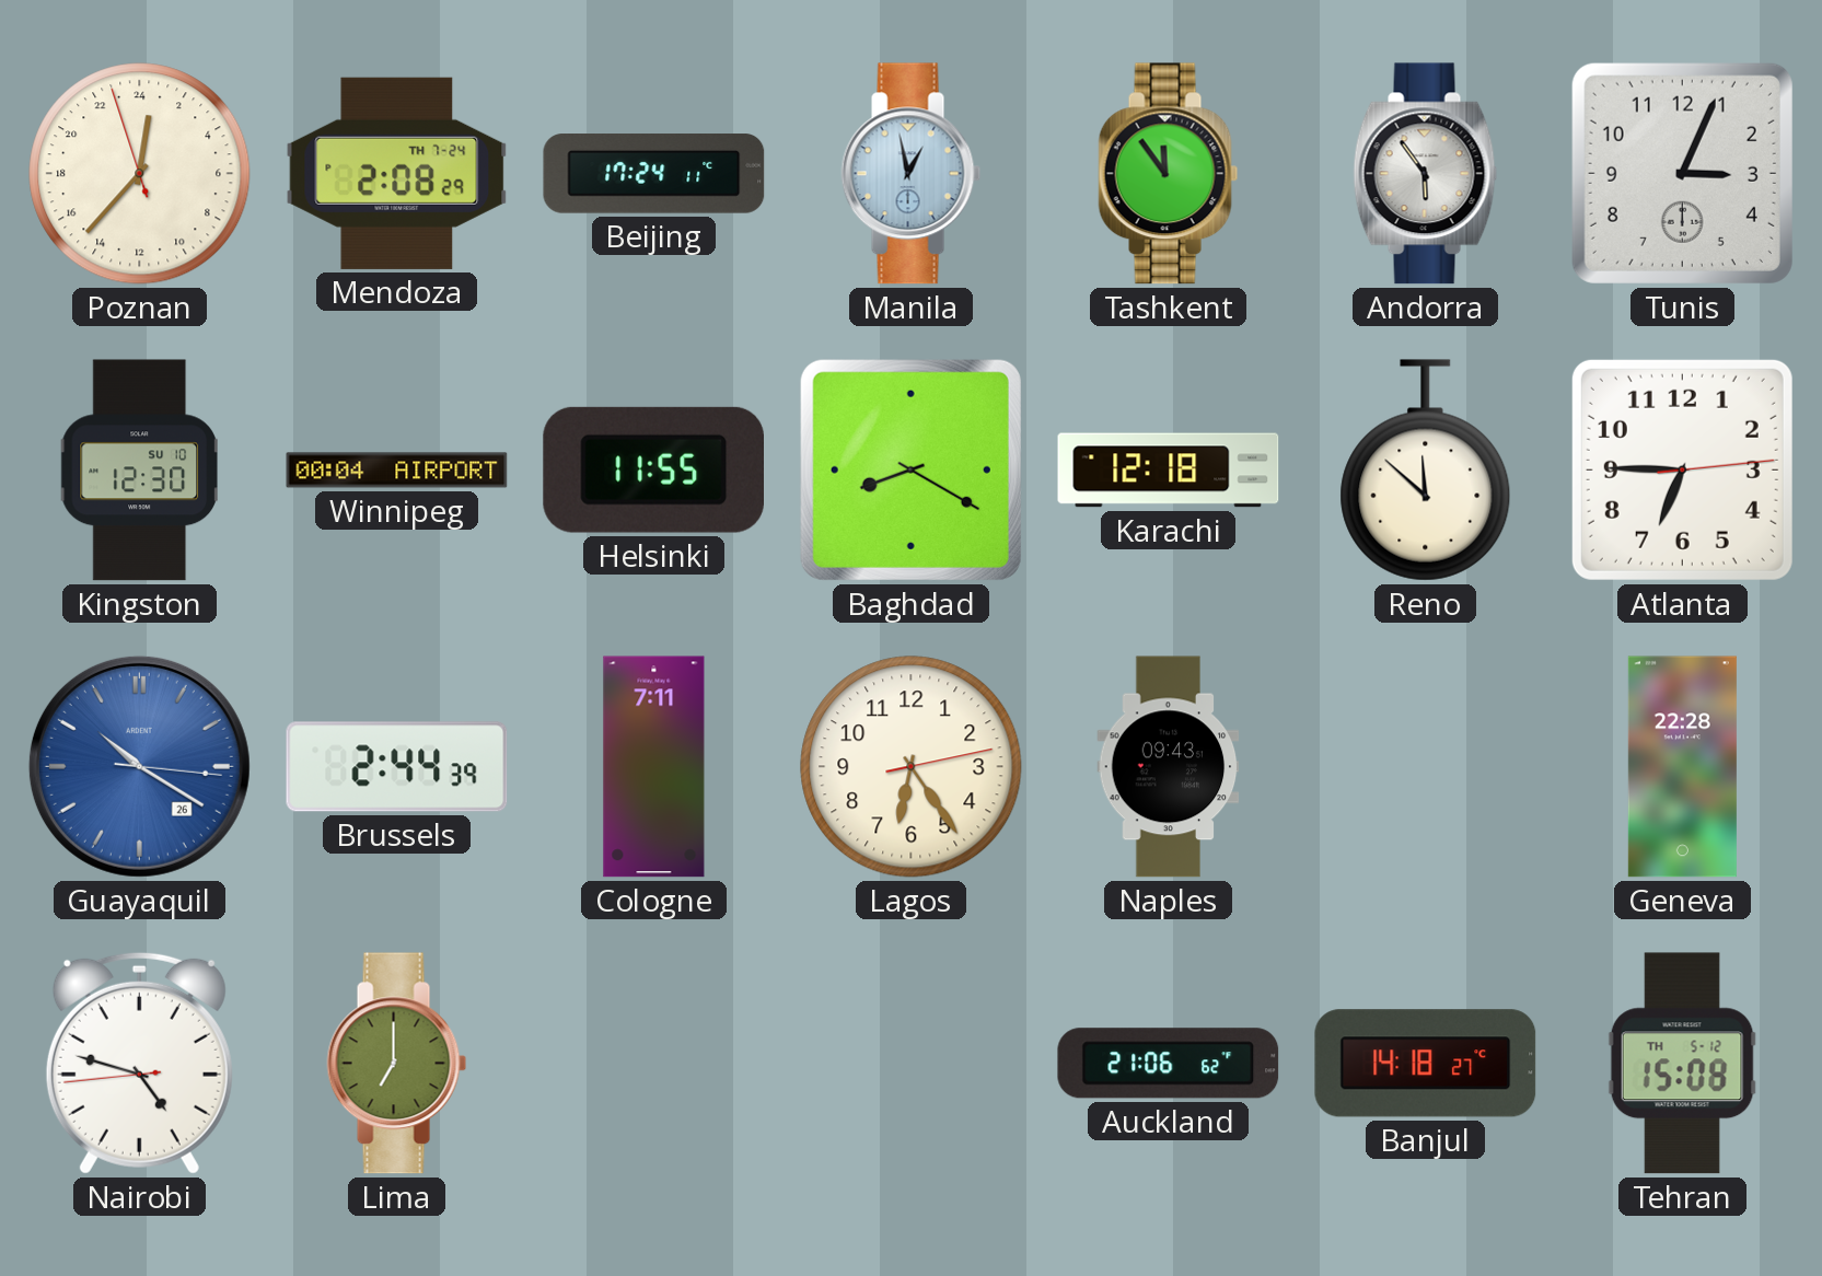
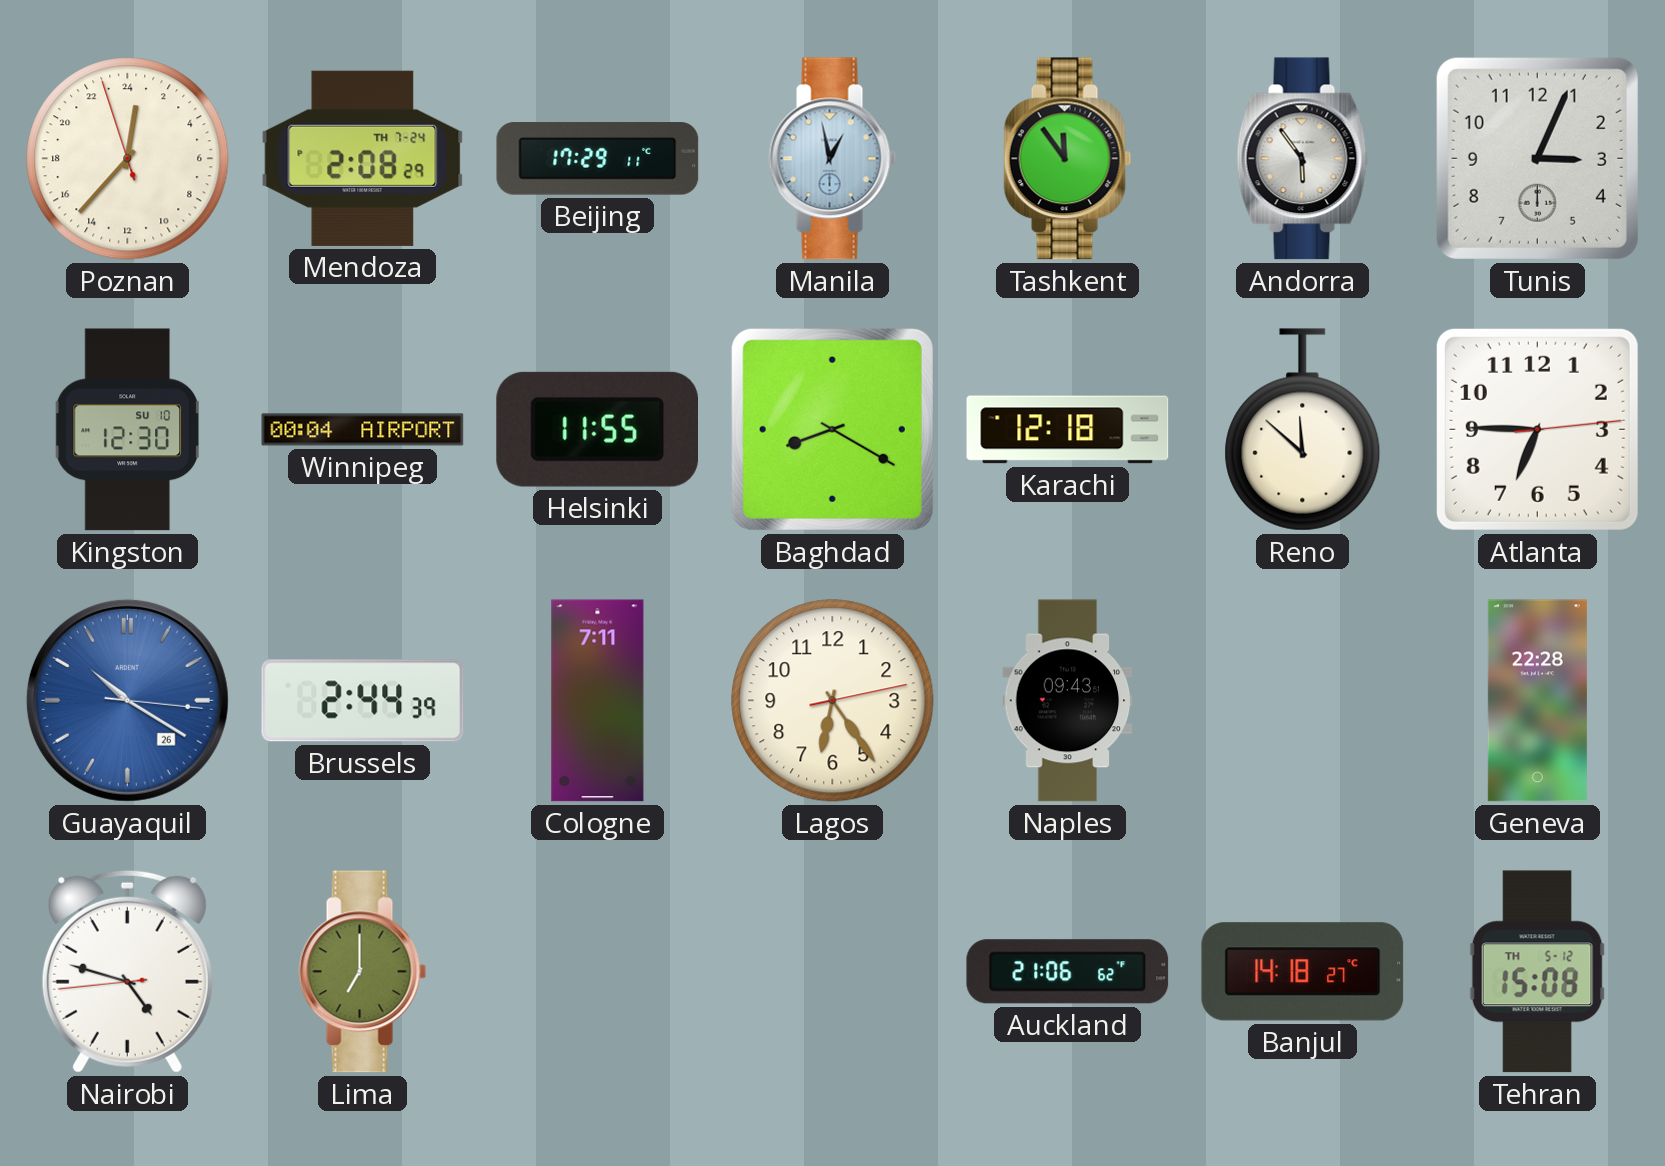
Beijing: 17:24 -> 17:29
